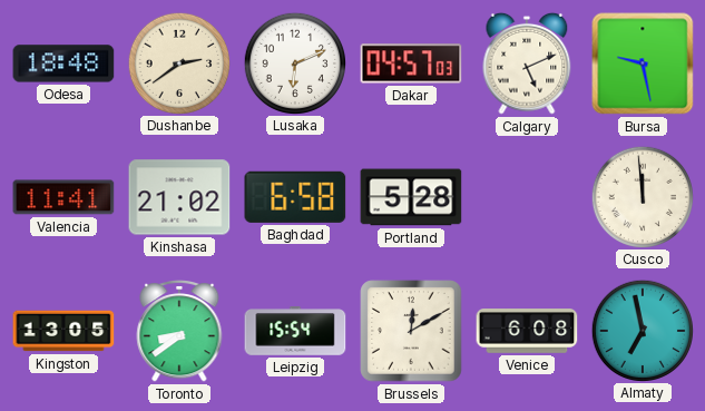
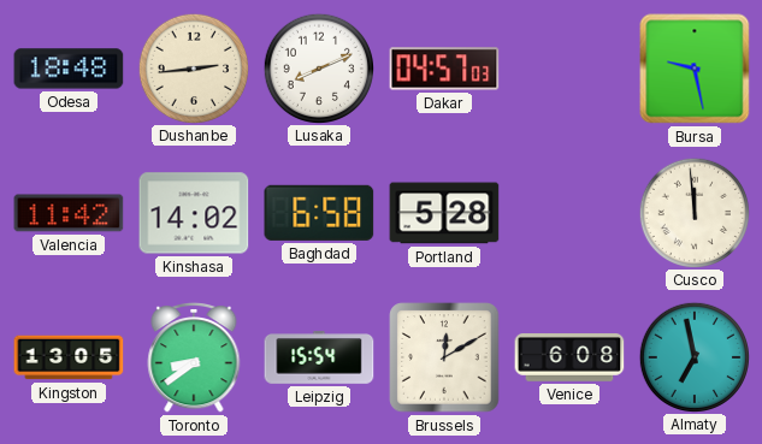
Dushanbe: 2:39 -> 2:44
Lusaka: 6:11 -> 8:11
Calgary: 5:11 -> none
Valencia: 11:41 -> 11:42
Kinshasa: 21:02 -> 14:02
